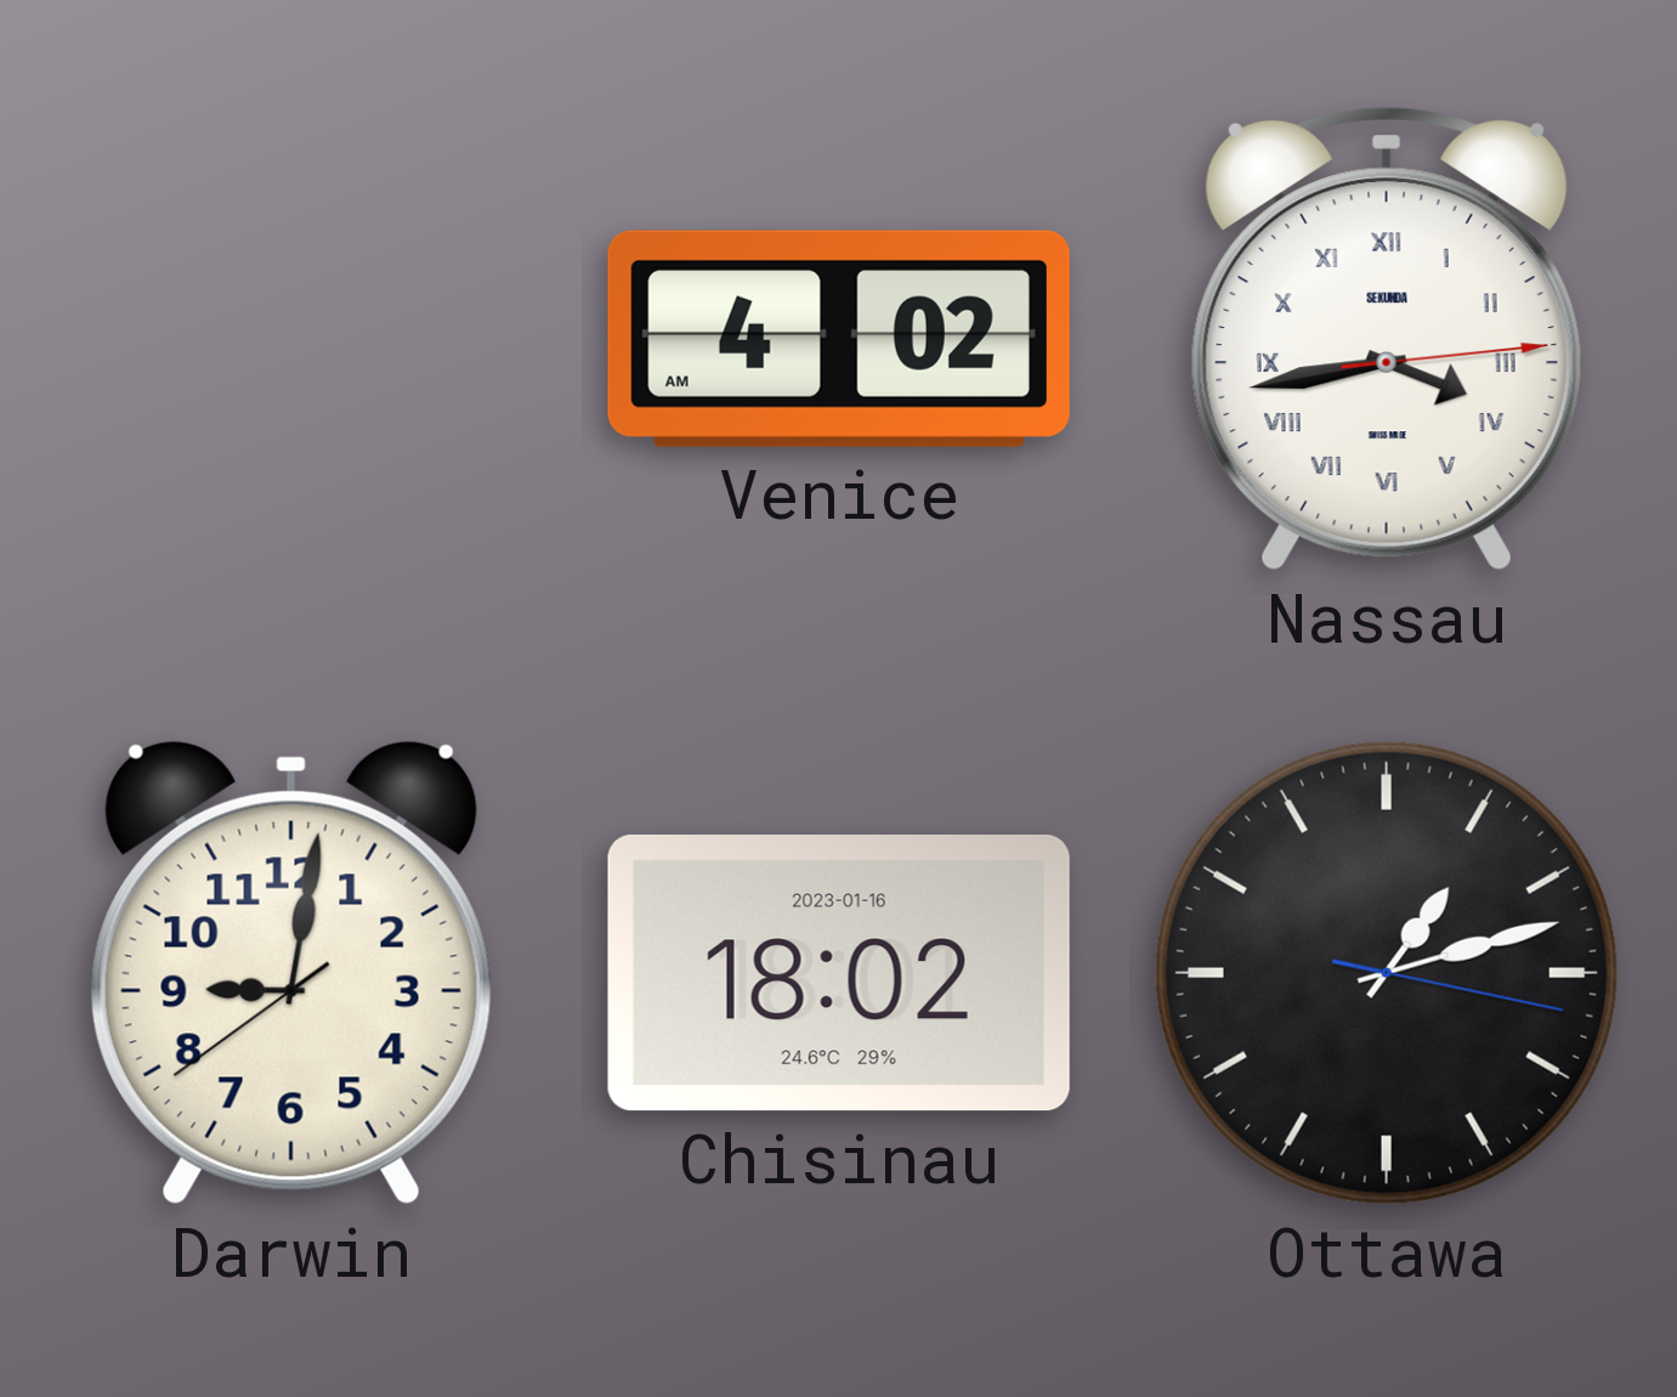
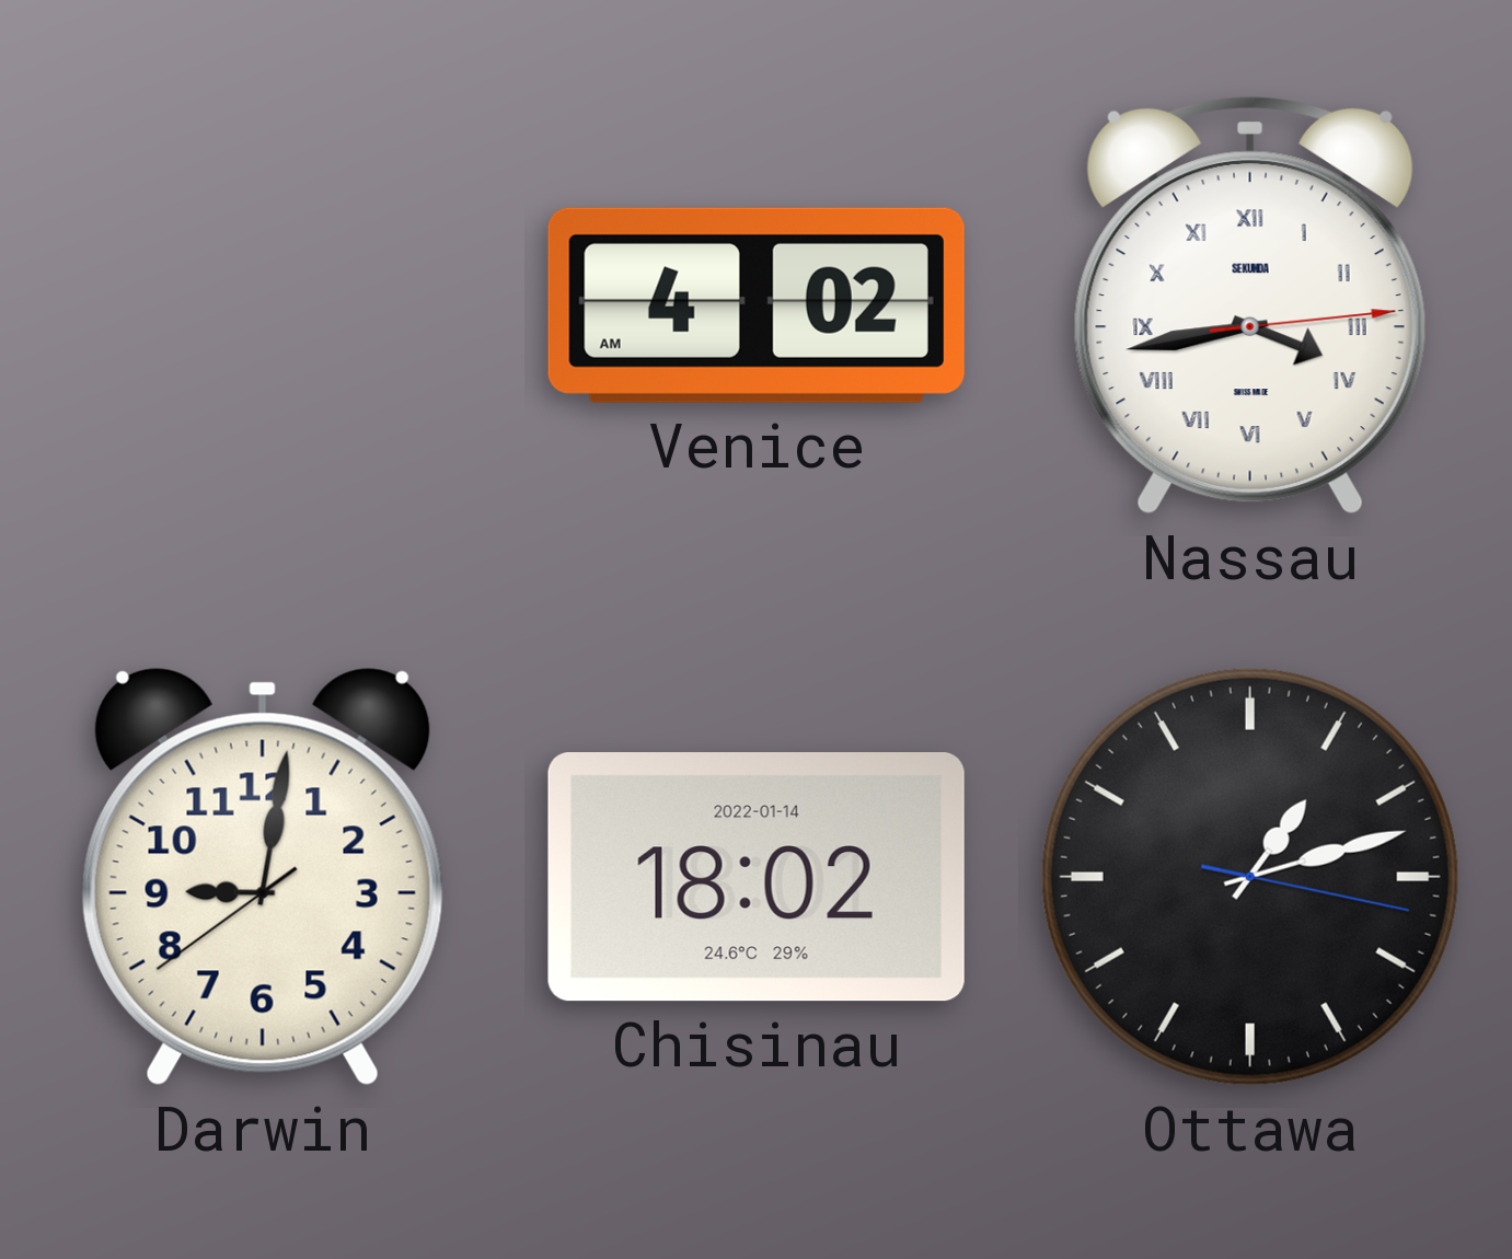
Chisinau date: 2023-01-16 -> 2022-01-14
